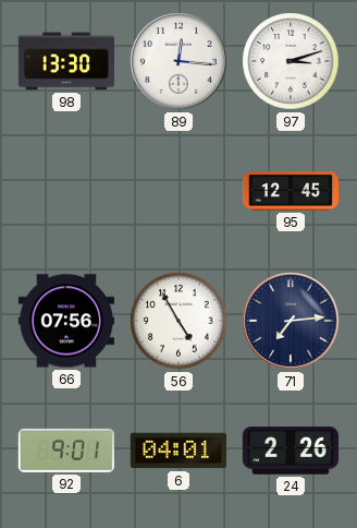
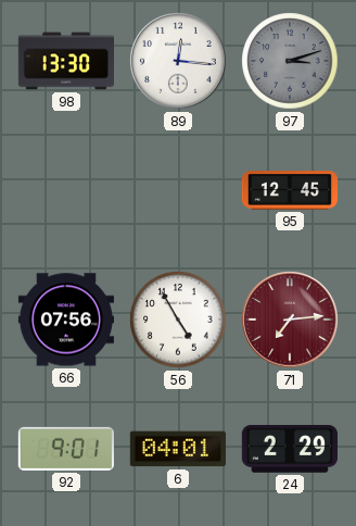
97 dial: white -> grey
71 dial: navy -> burgundy
24: 2:26 -> 2:29
